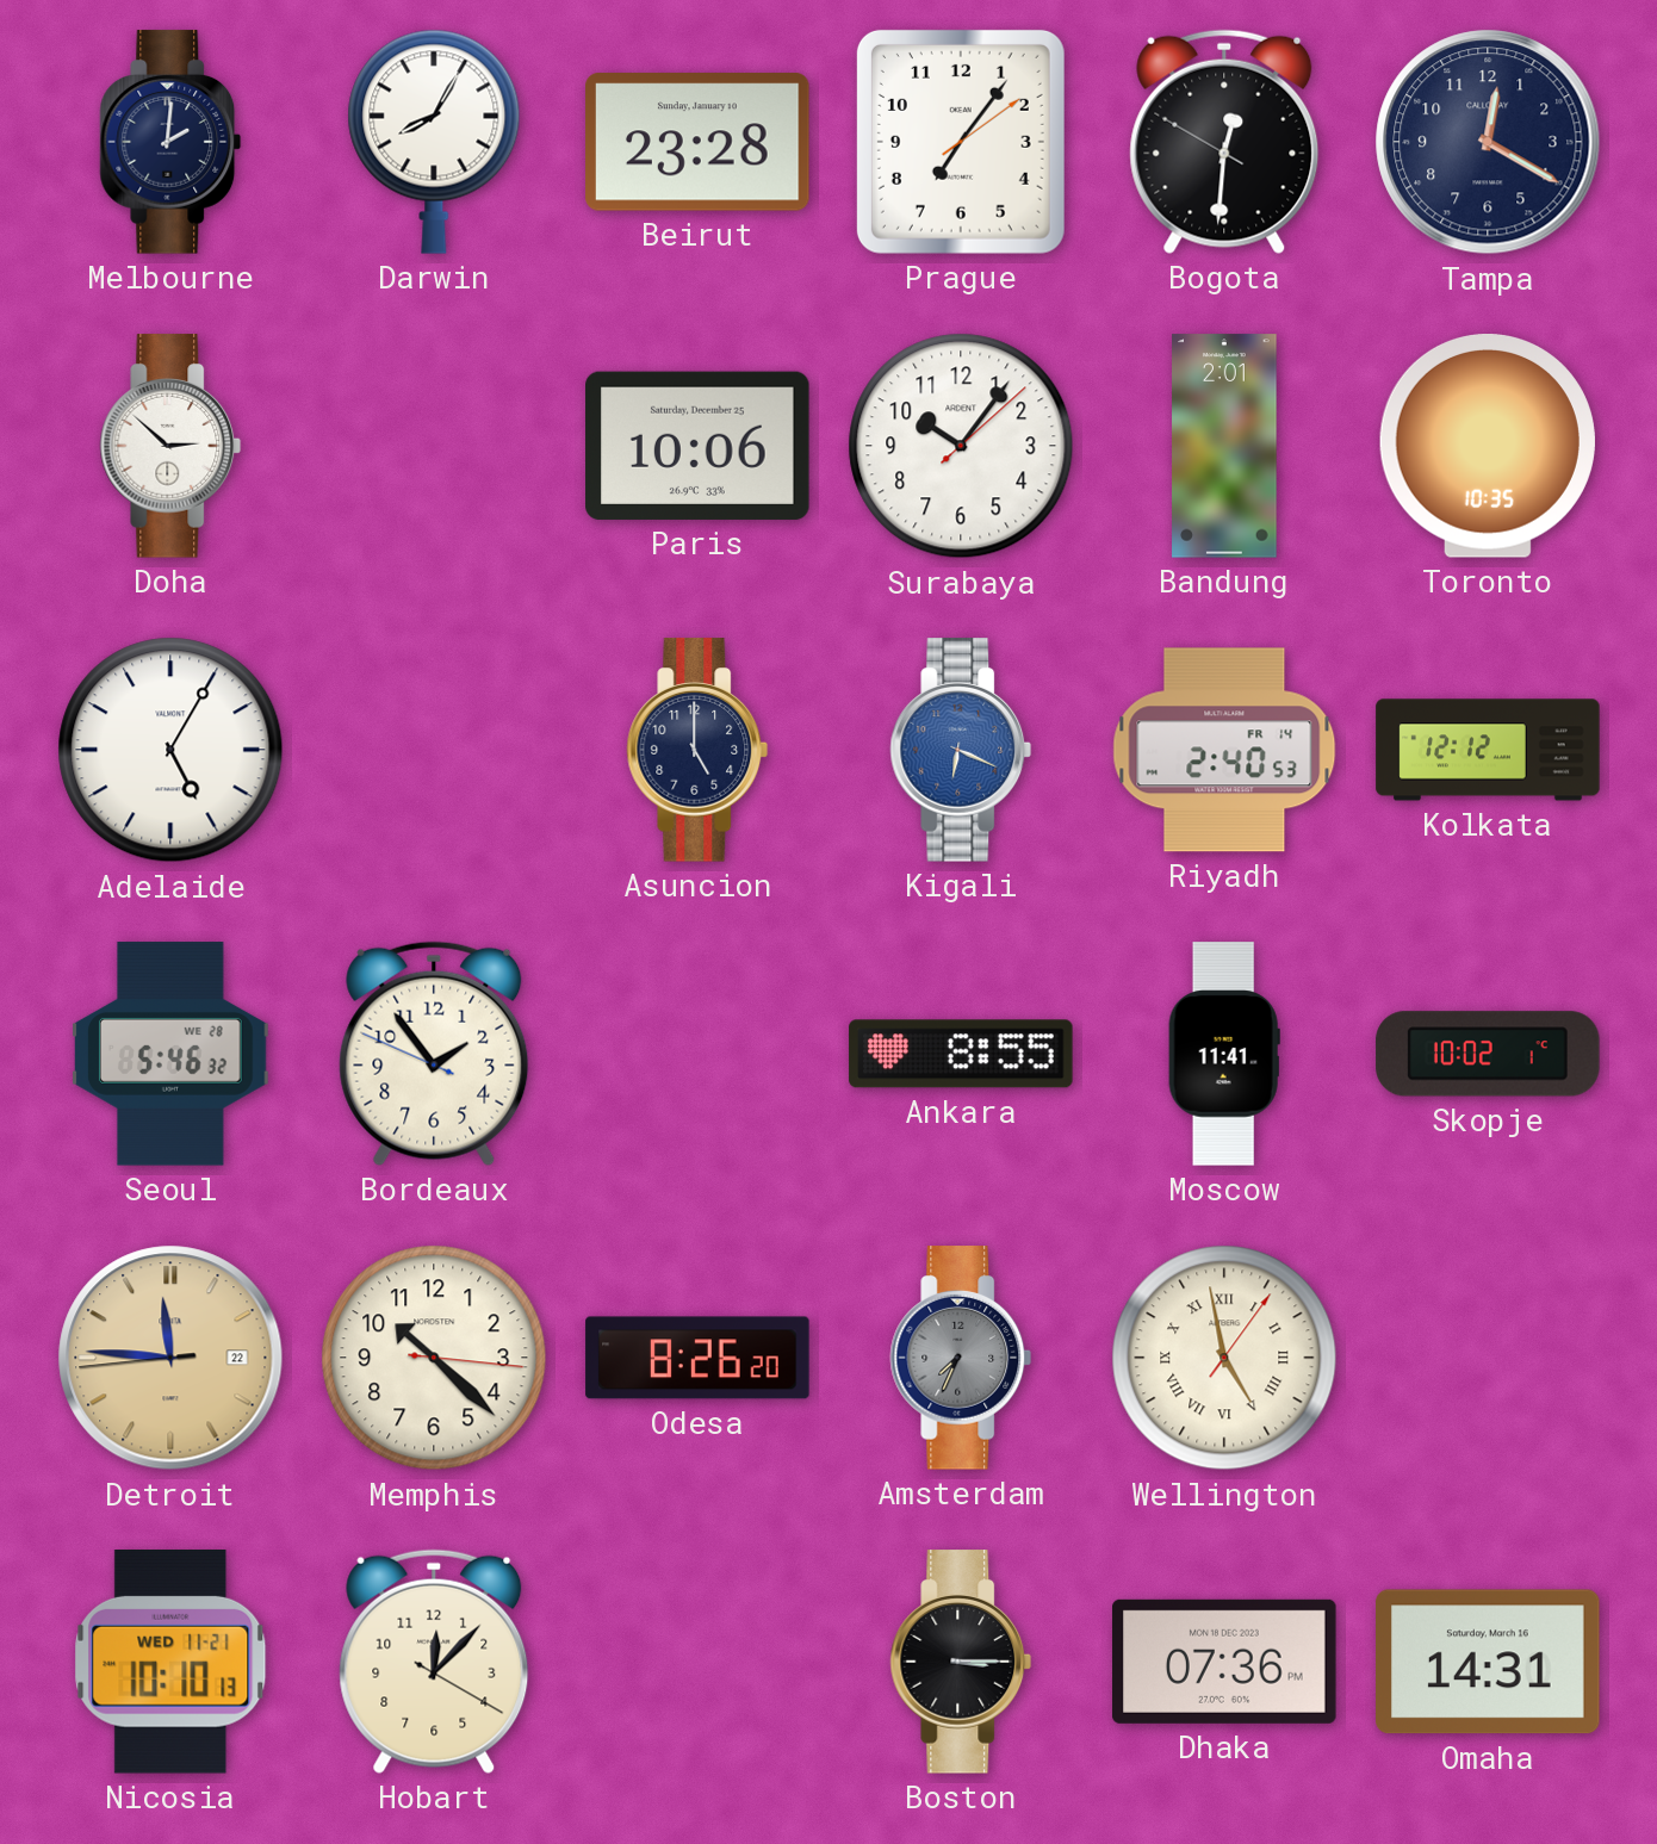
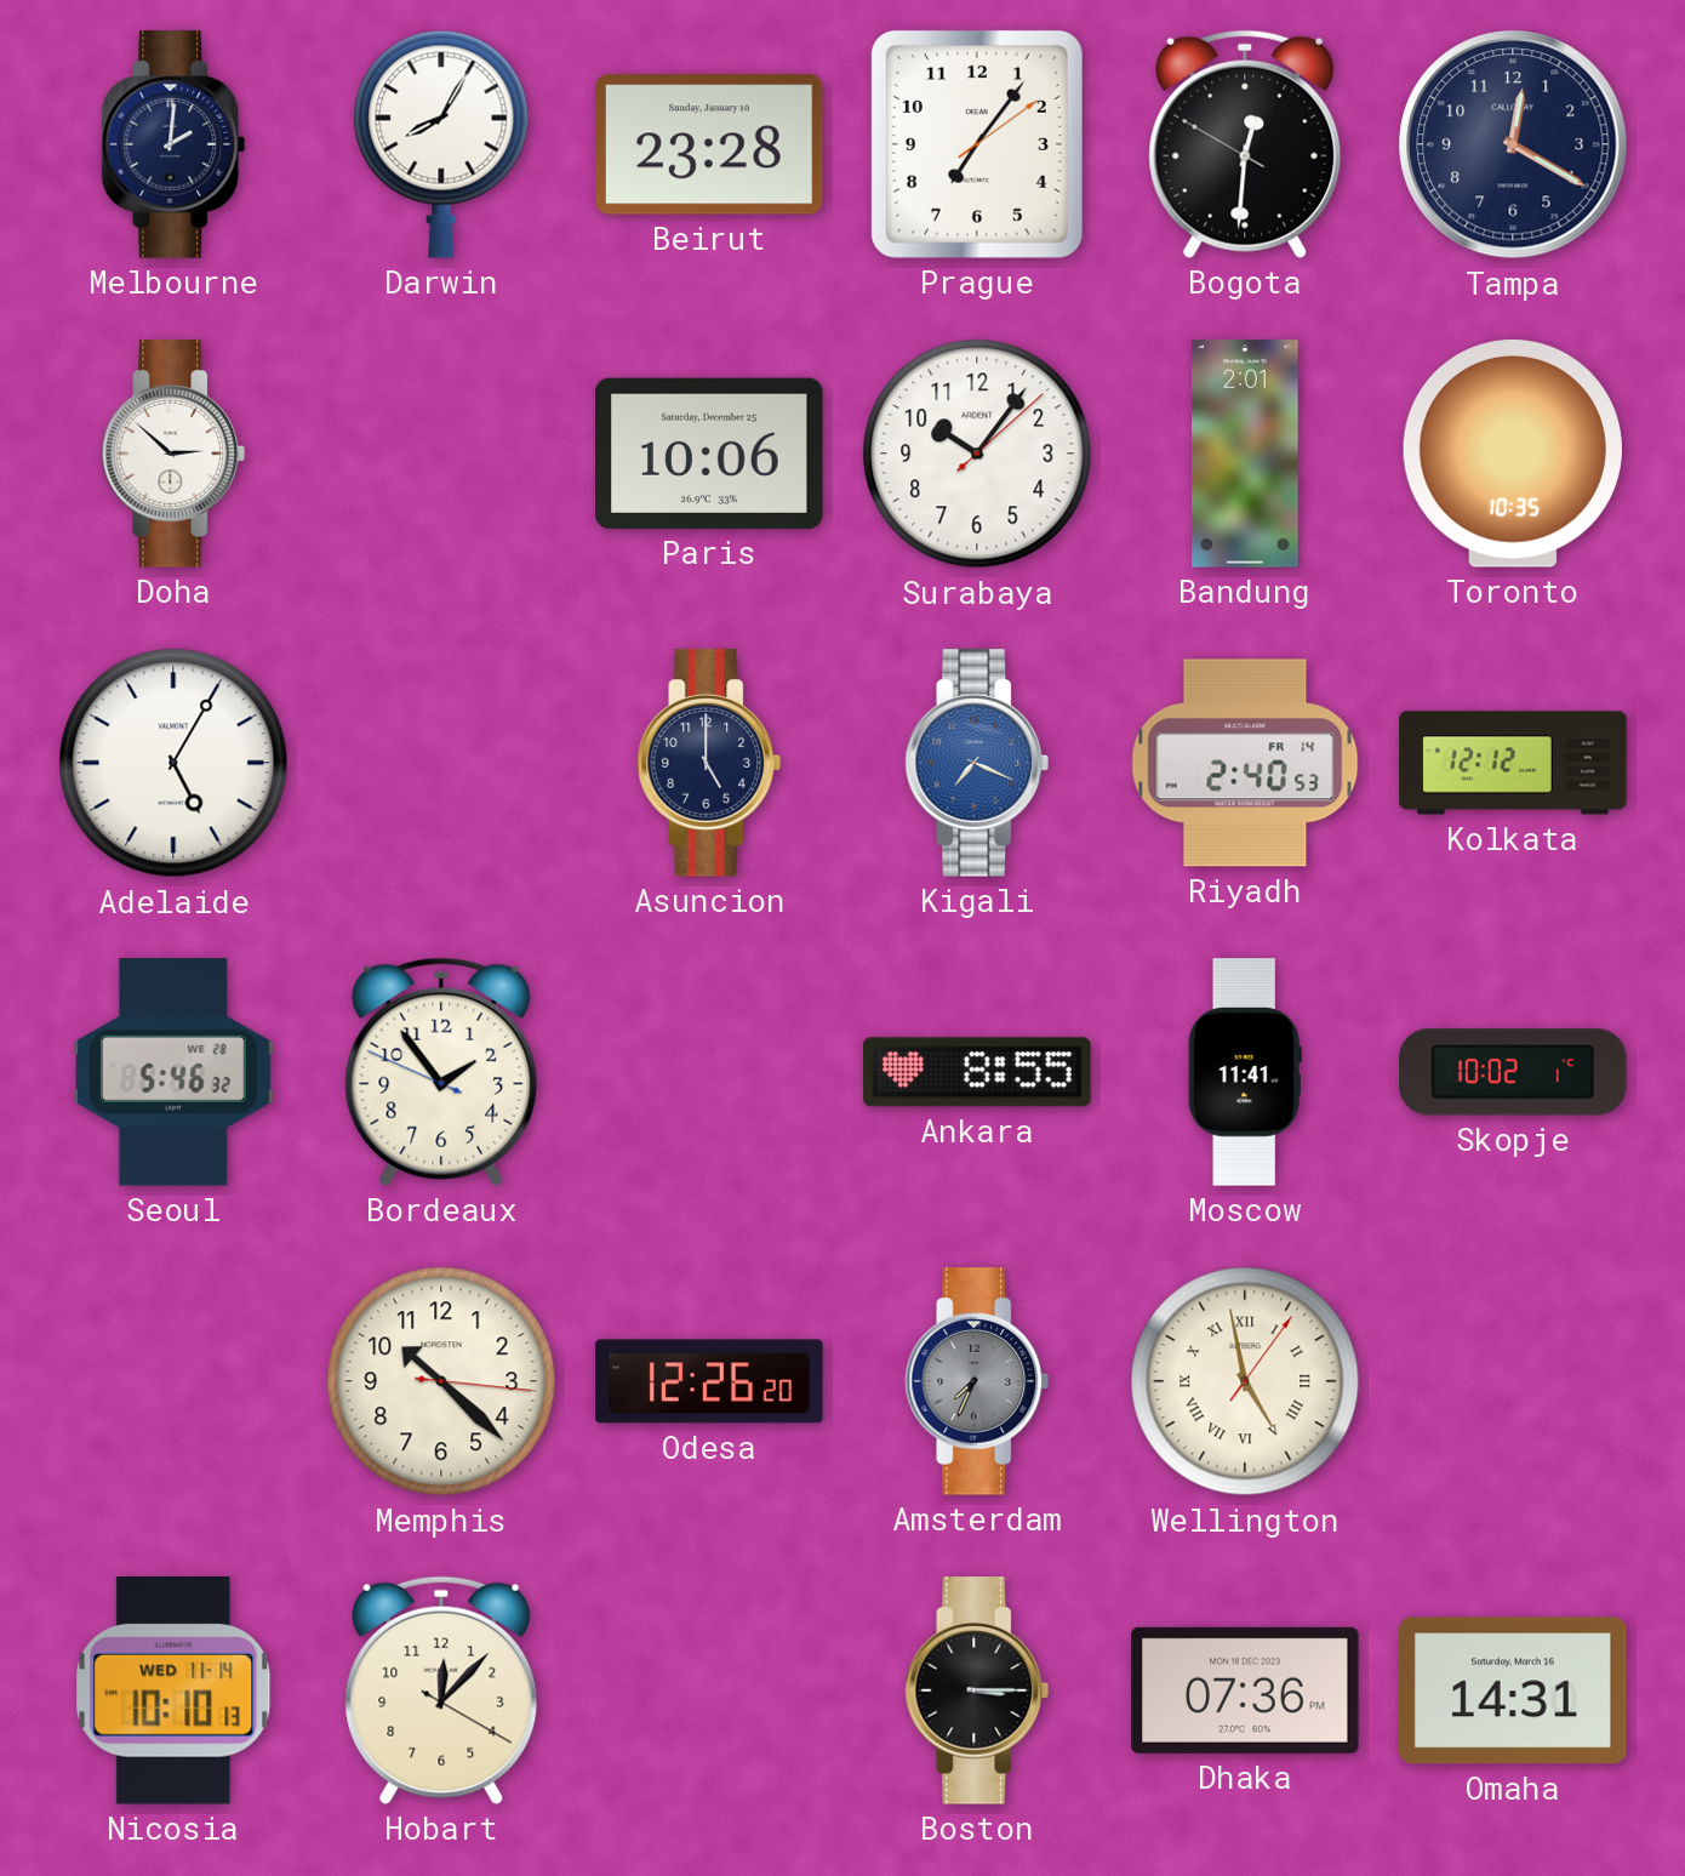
Kigali: 6:19 -> 7:19
Detroit: 11:45 -> none
Odesa: 8:26 -> 12:26
Nicosia date: WED 11-21 -> WED 11-14
